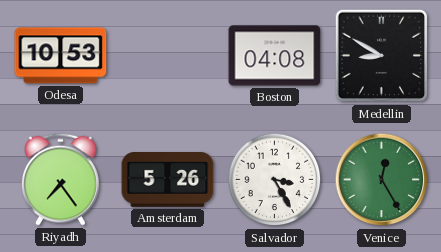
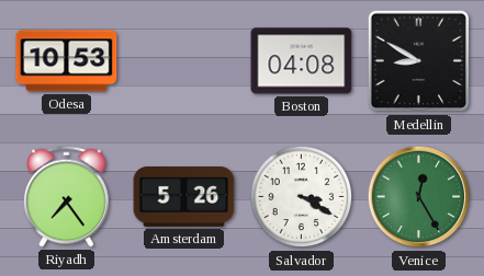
Salvador: 3:25 -> 3:20
